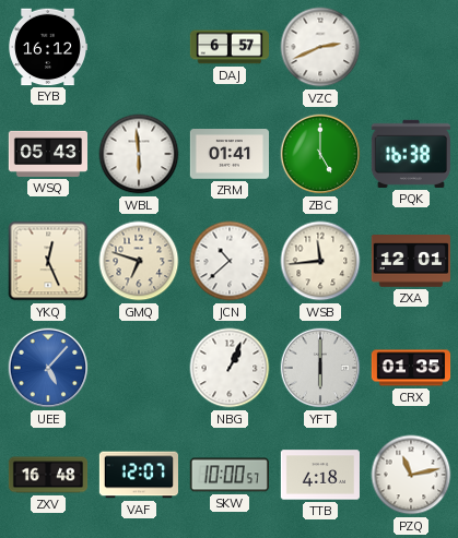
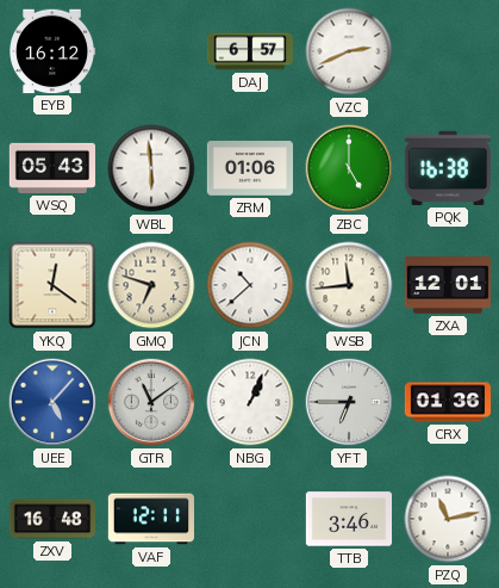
ZRM: 01:41 -> 01:06
YKQ: 12:26 -> 12:21
GTR: none -> 11:09
YFT: 6:00 -> 6:45
CRX: 01:35 -> 01:36
VAF: 12:07 -> 12:11
SKW: 10:00 -> none
TTB: 4:18 -> 3:46
